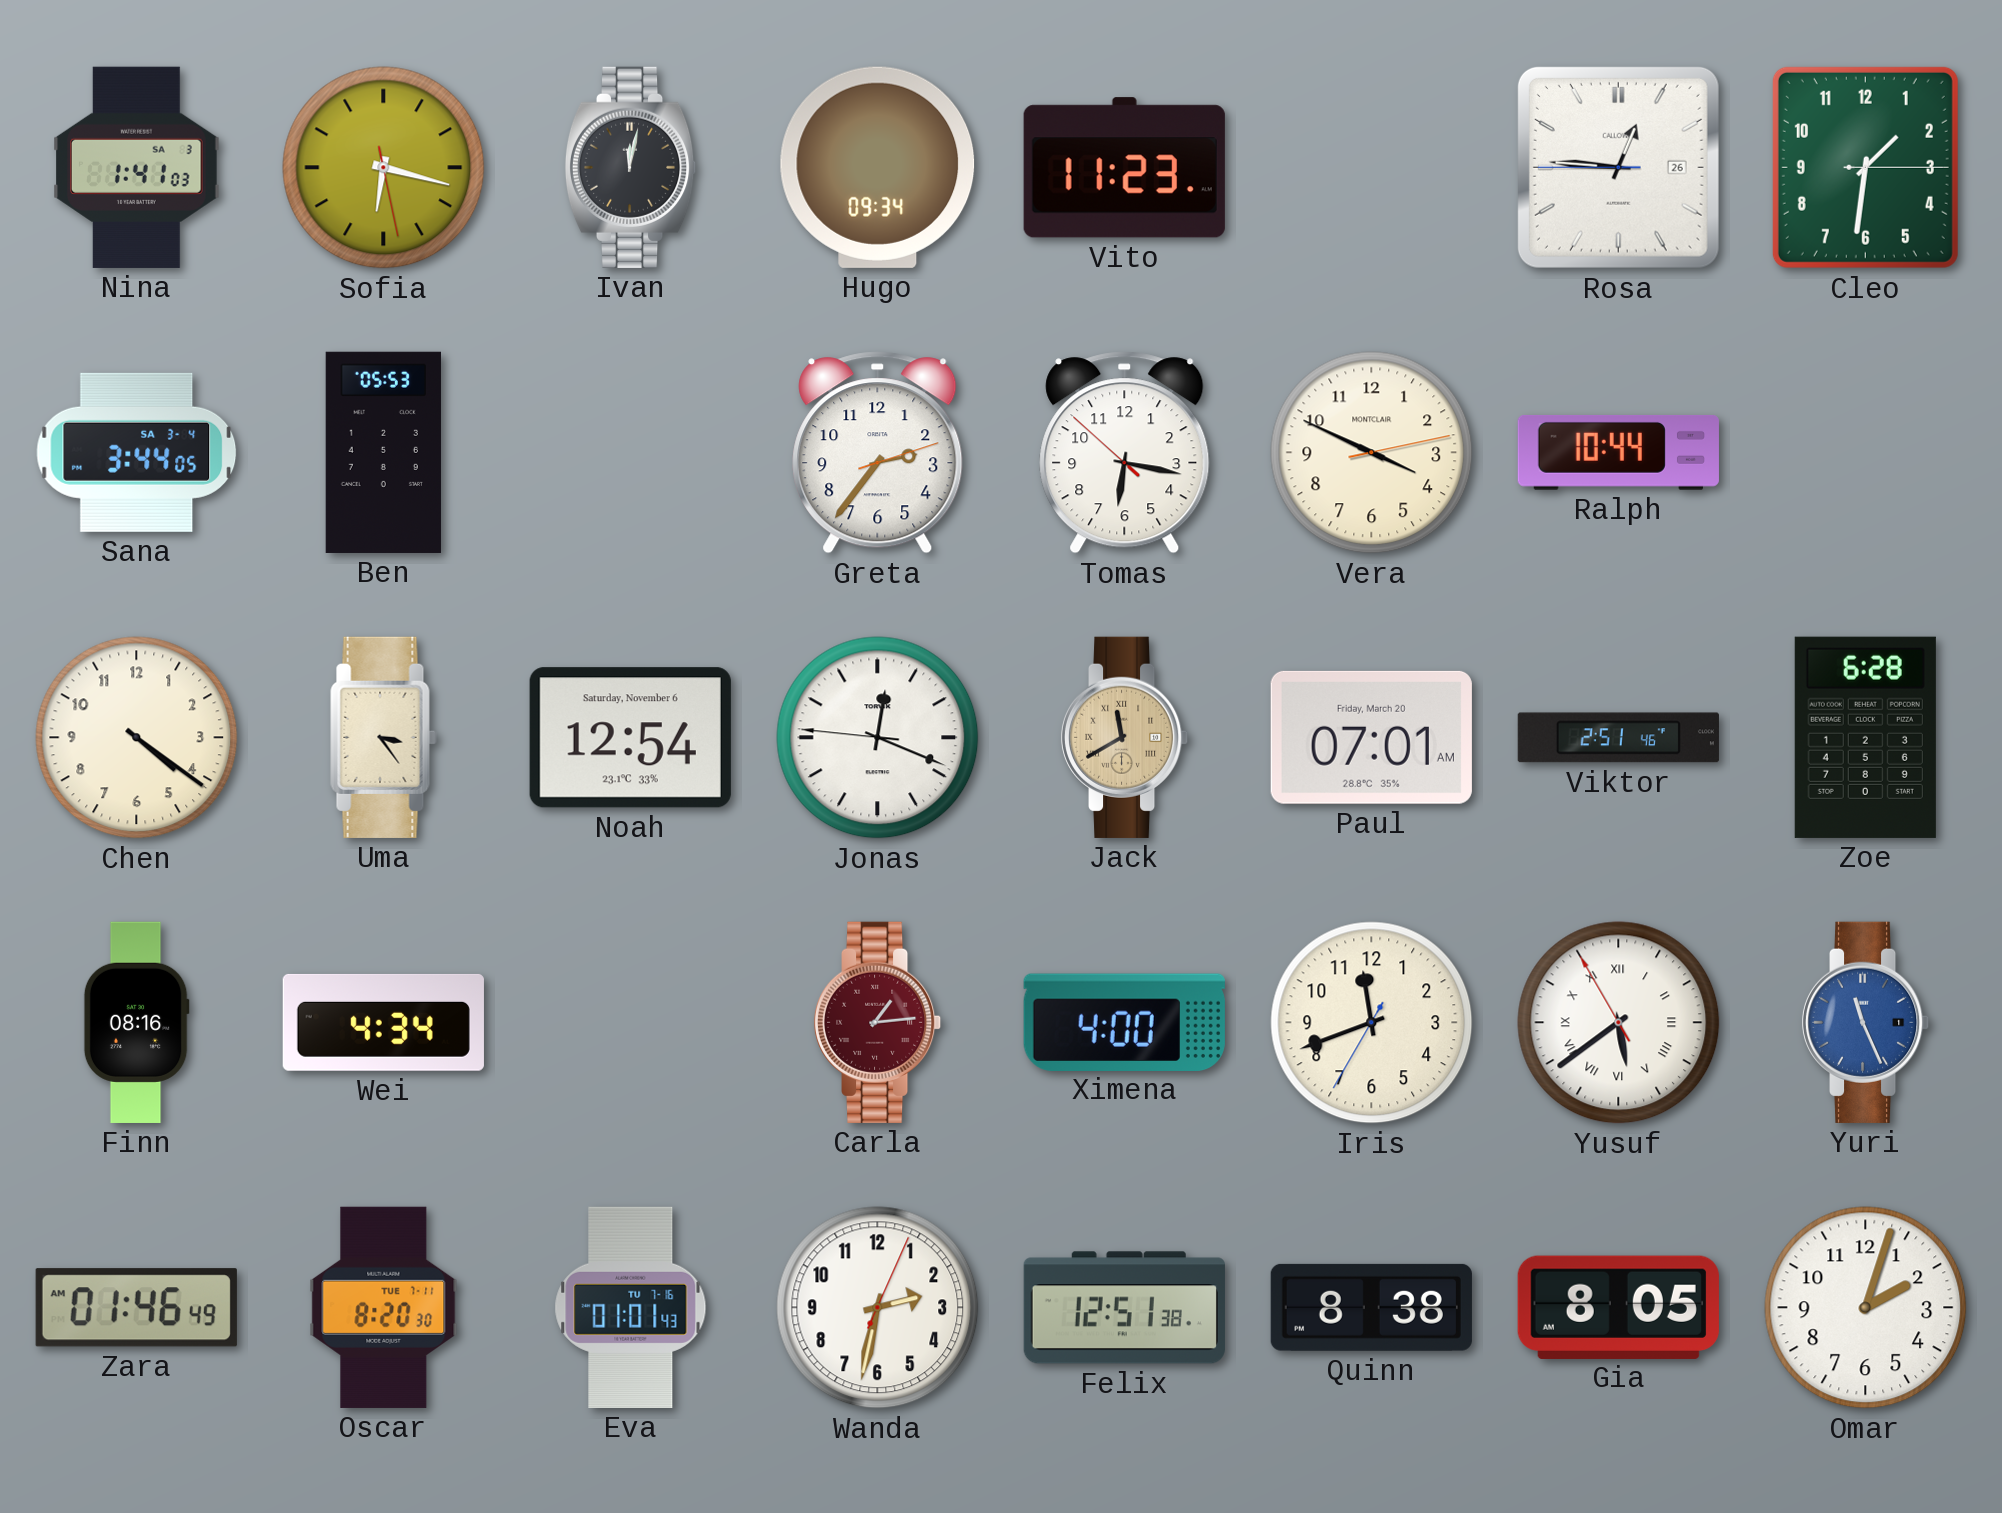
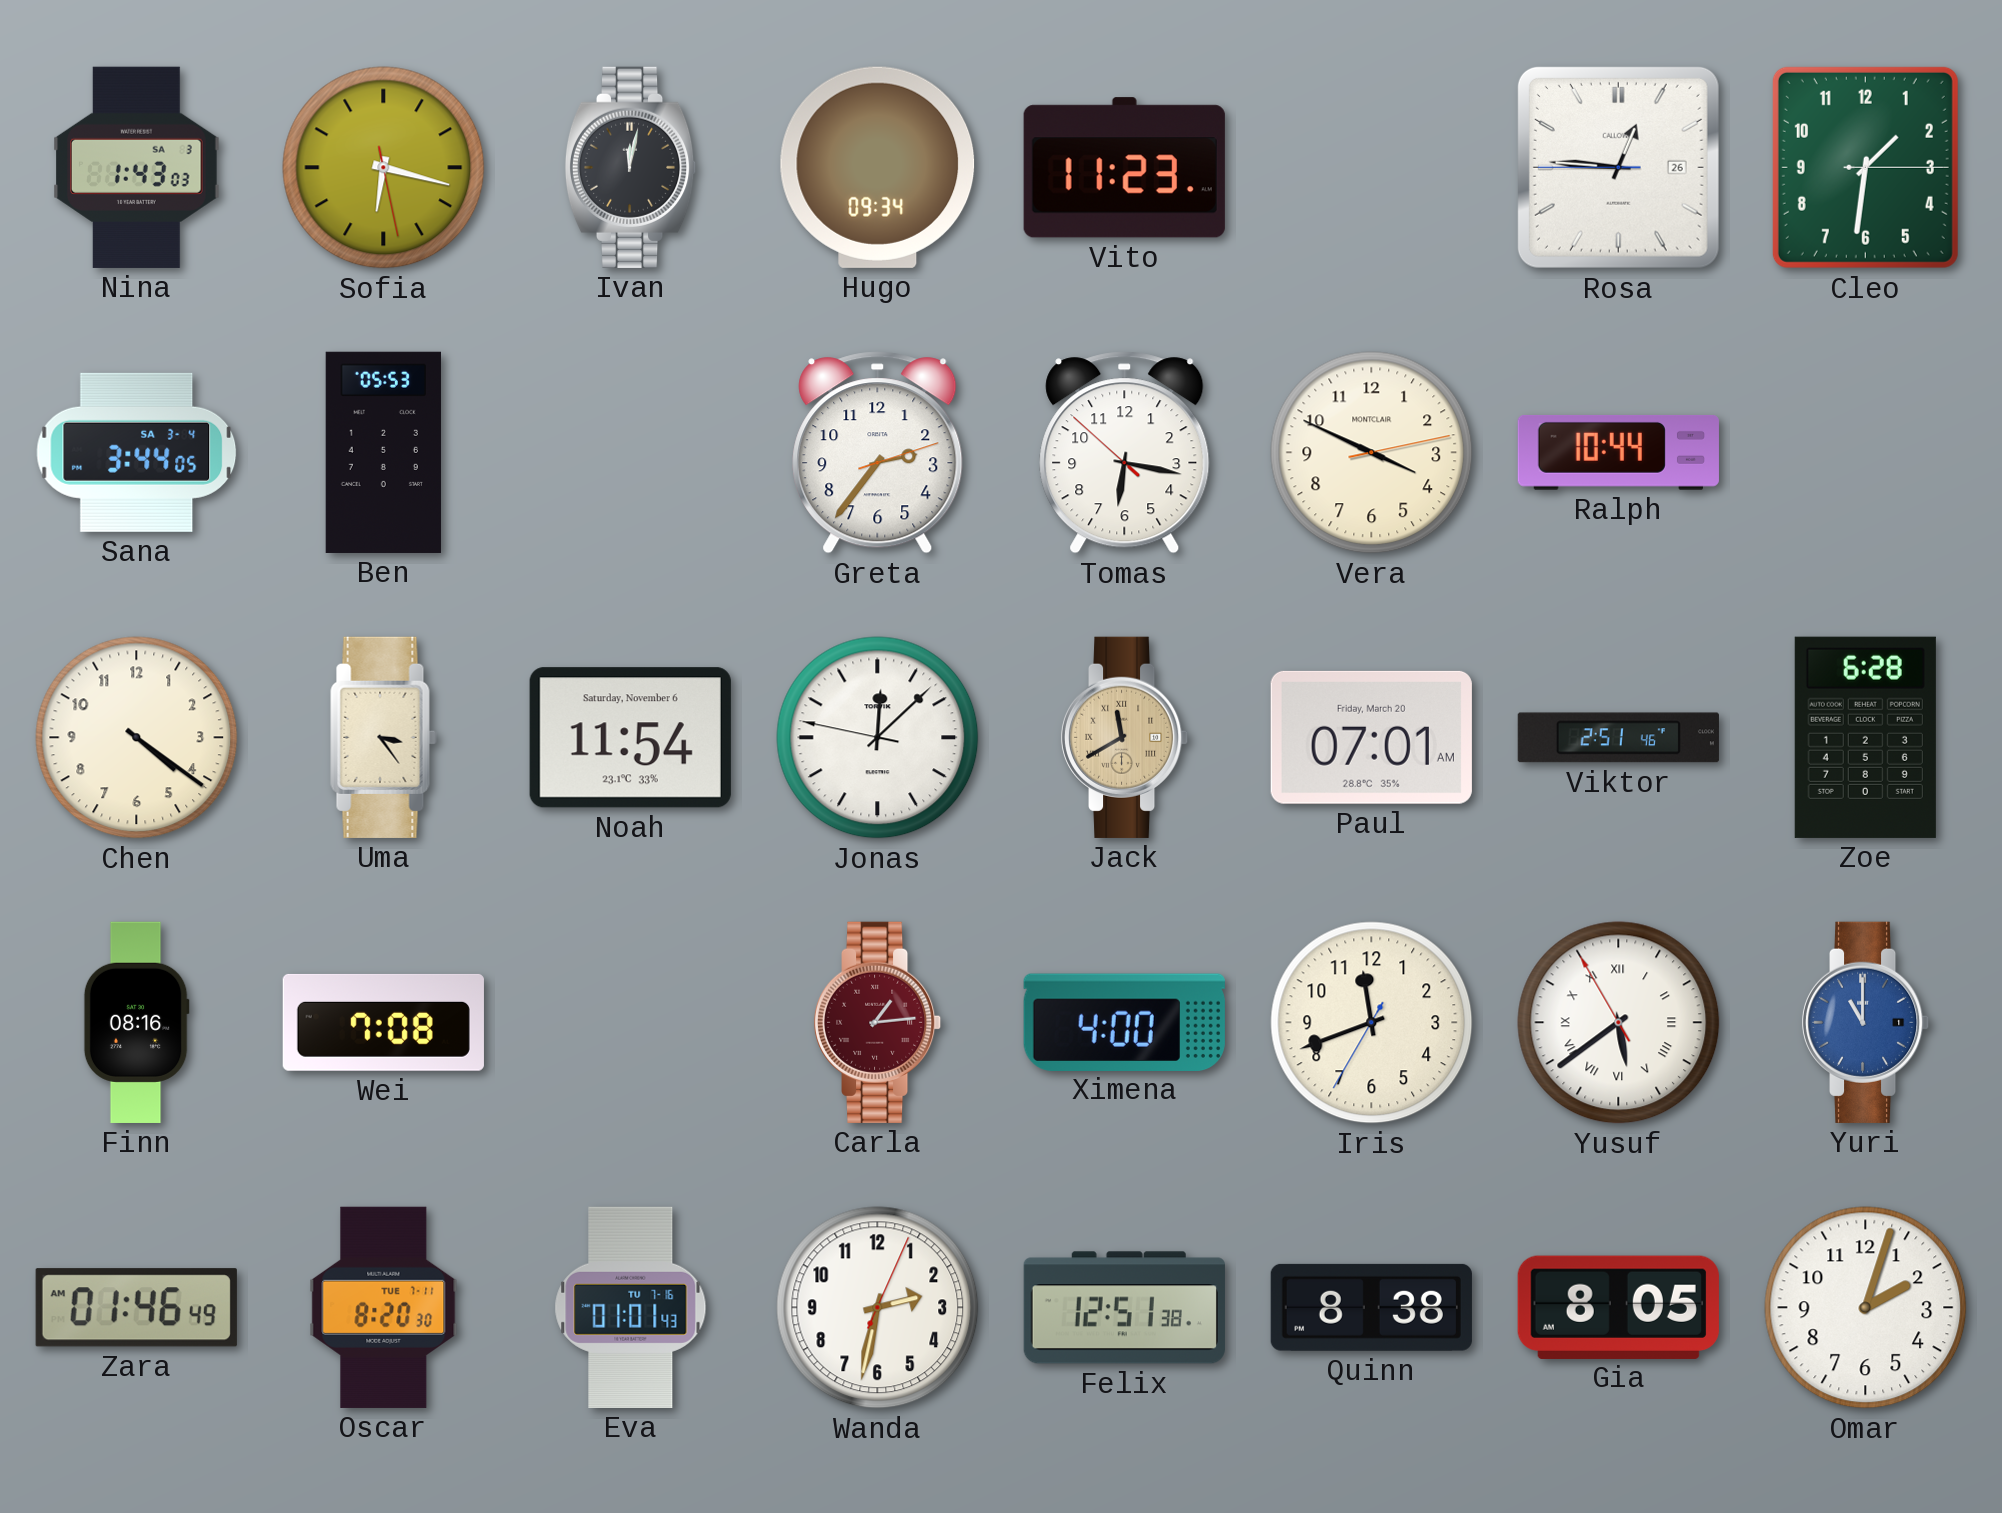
Nina: 1:41 -> 1:43
Noah: 12:54 -> 11:54
Jonas: 12:18 -> 12:07
Wei: 4:34 -> 7:08
Yuri: 11:26 -> 11:00
